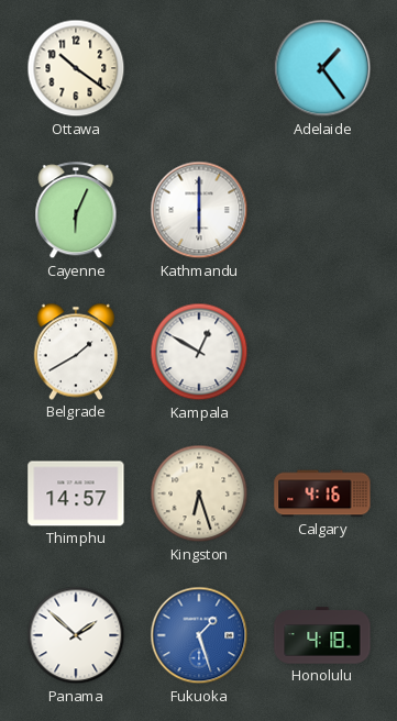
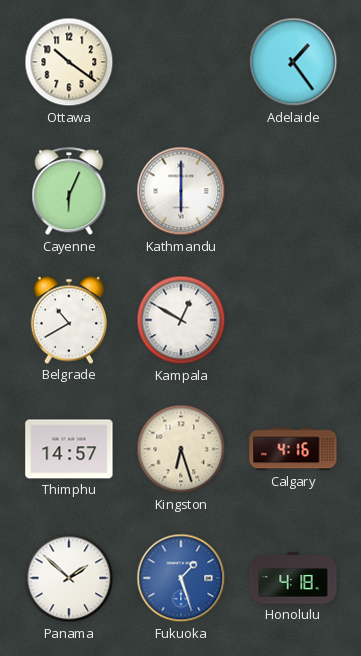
Belgrade: 1:40 -> 10:40
